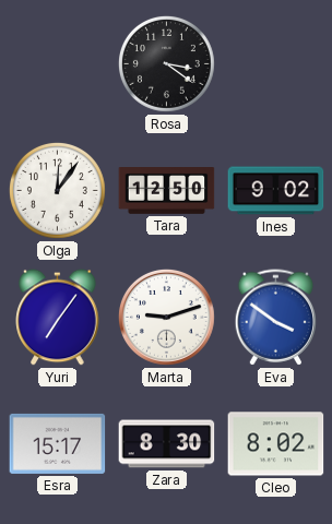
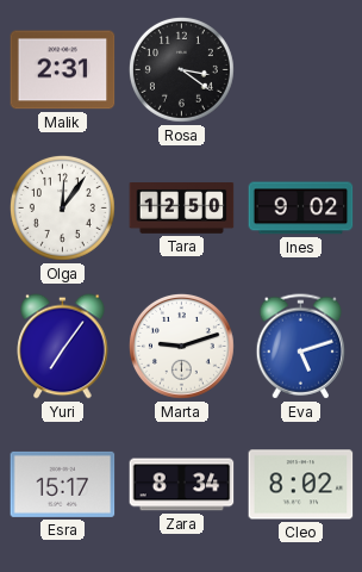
Malik: none -> 2:31
Eva: 3:51 -> 5:12
Zara: 8:30 -> 8:34
